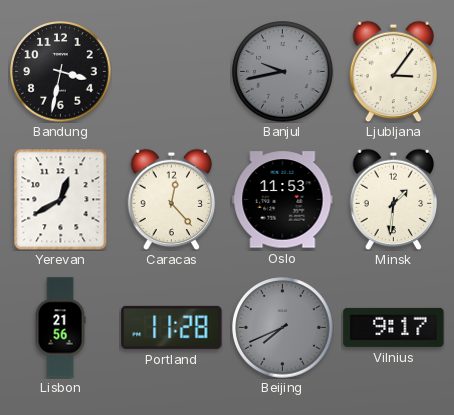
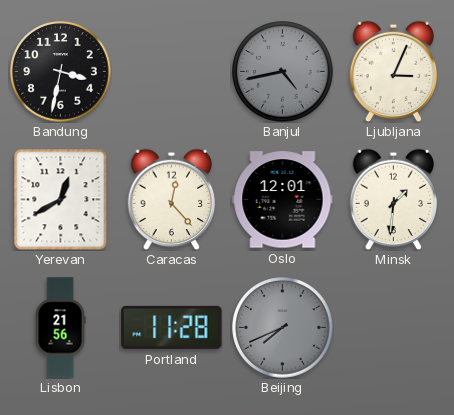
Banjul: 9:43 -> 4:43
Ljubljana: 3:06 -> 3:04
Oslo: 11:53 -> 12:01
Vilnius: 9:17 -> none
